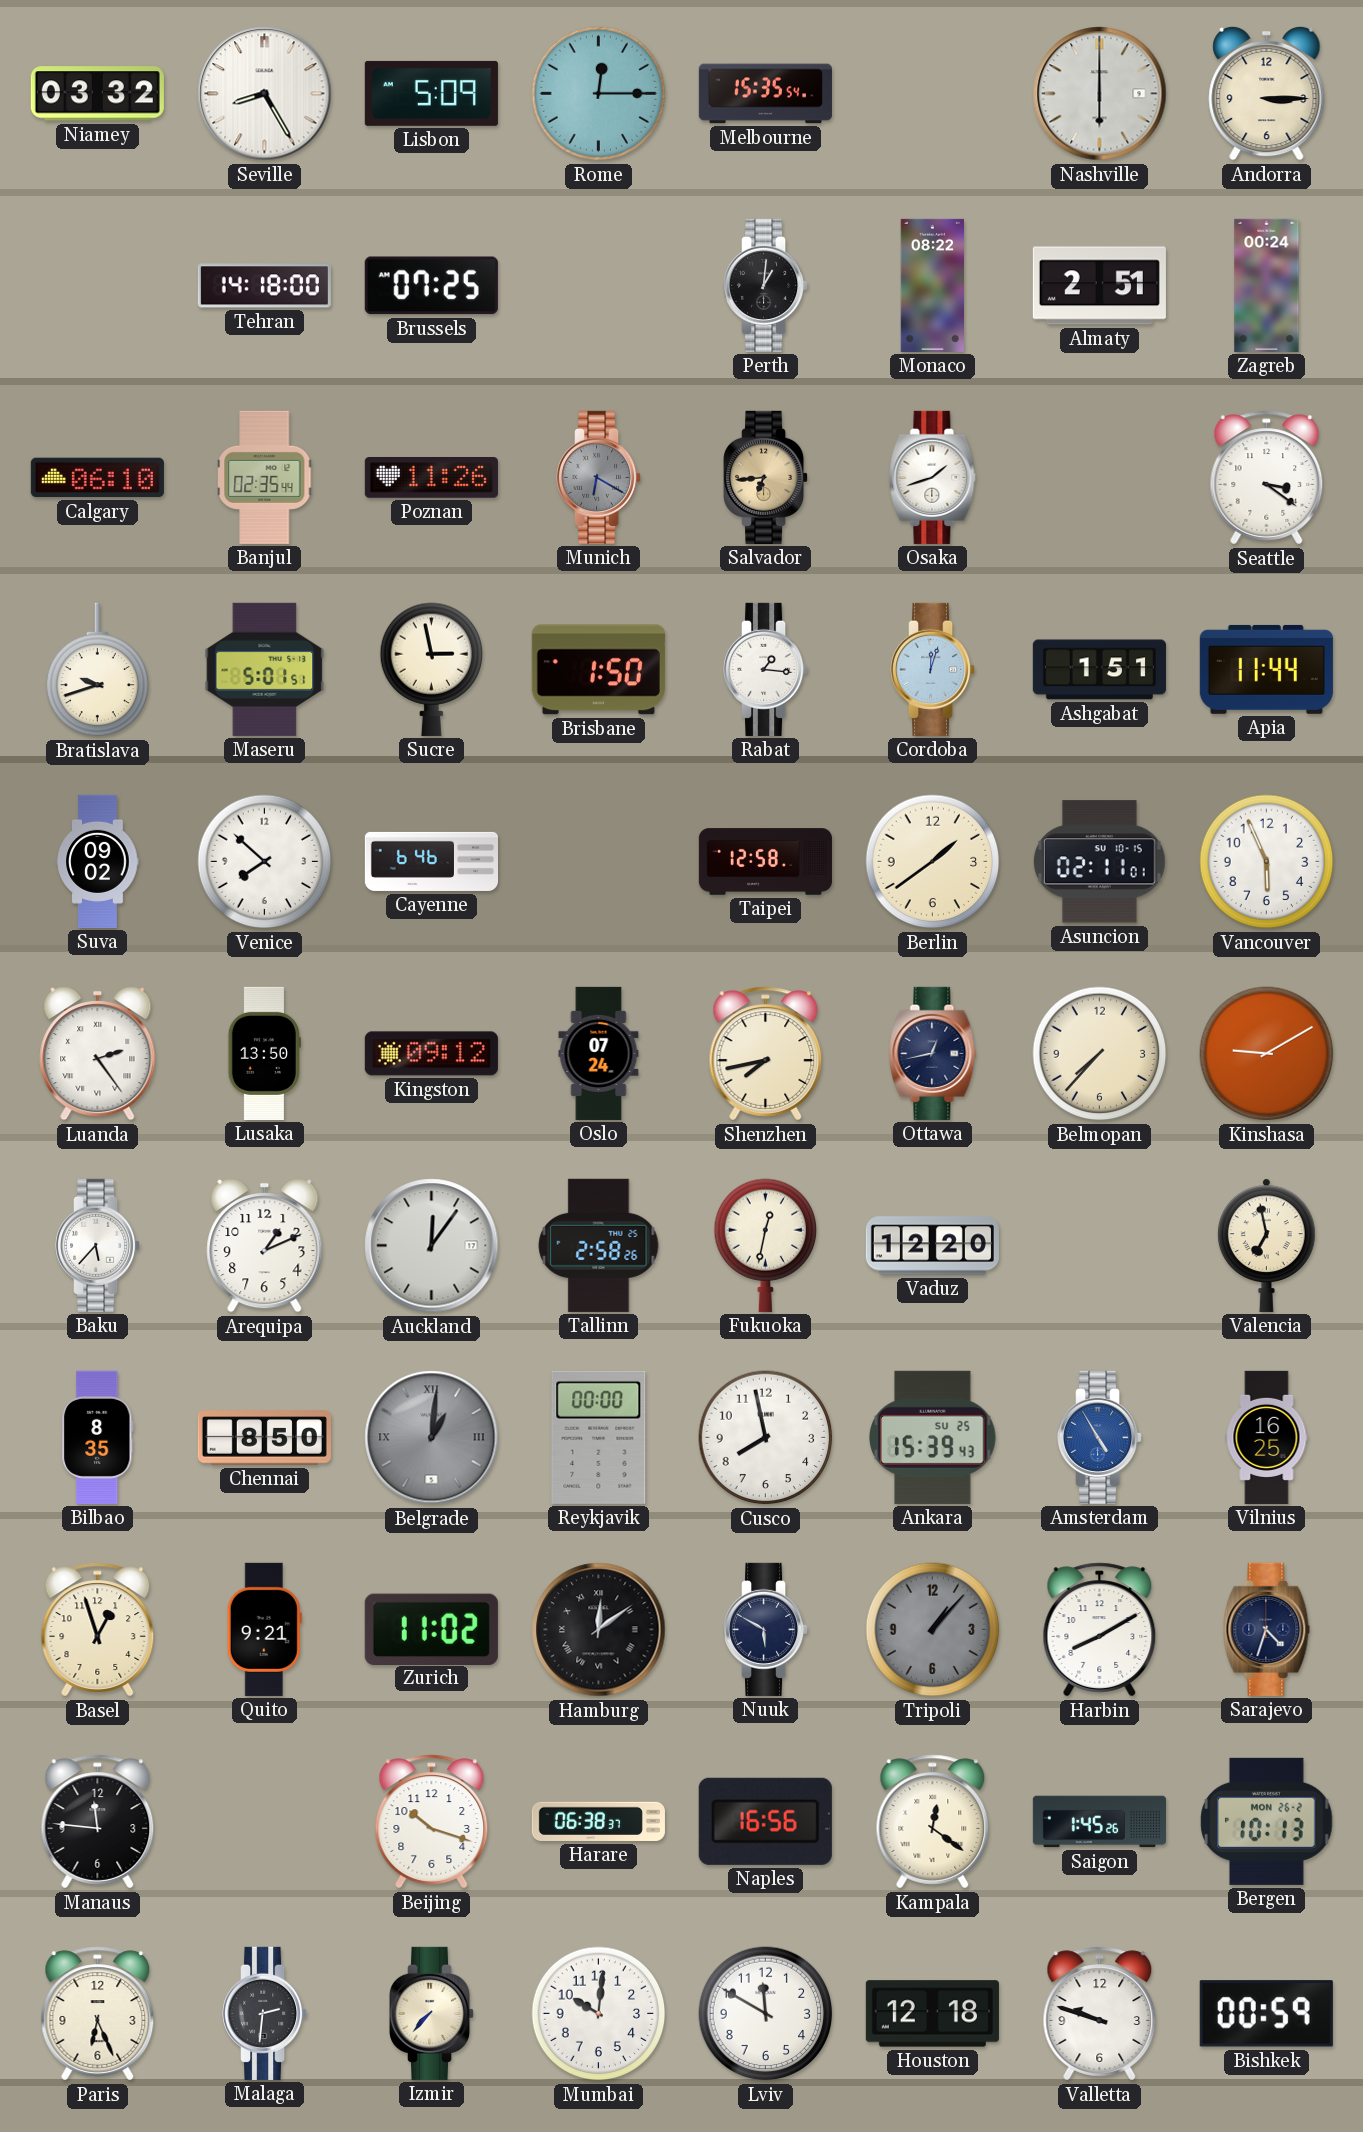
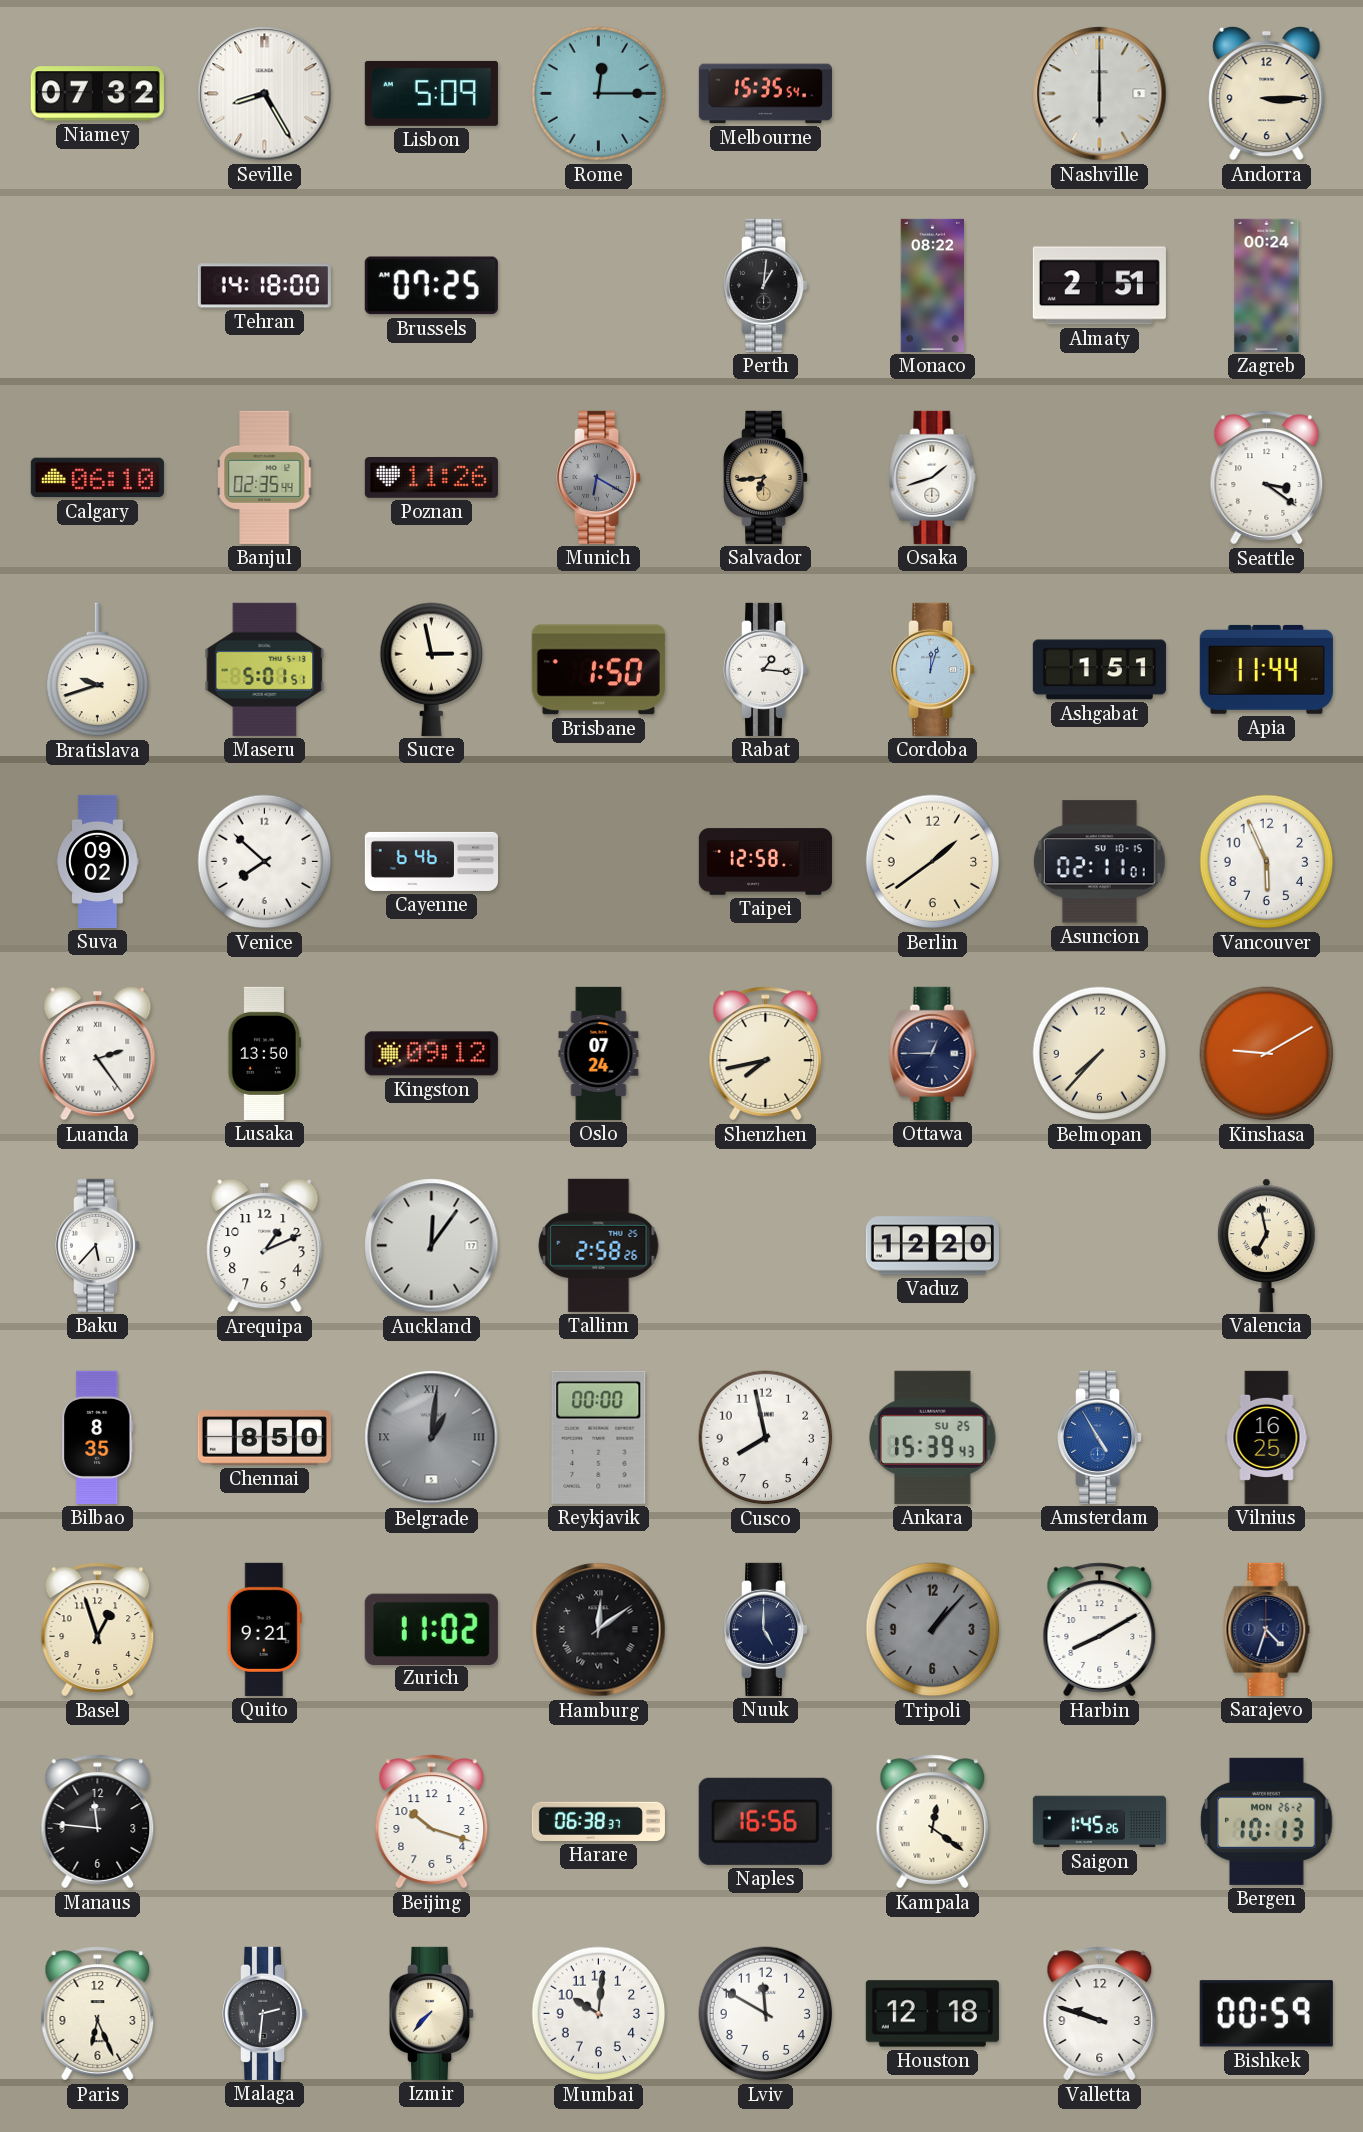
Niamey: 03:32 -> 07:32
Ottawa: 12:43 -> 12:45
Fukuoka: 12:32 -> none
Nuuk: 5:50 -> 5:00
